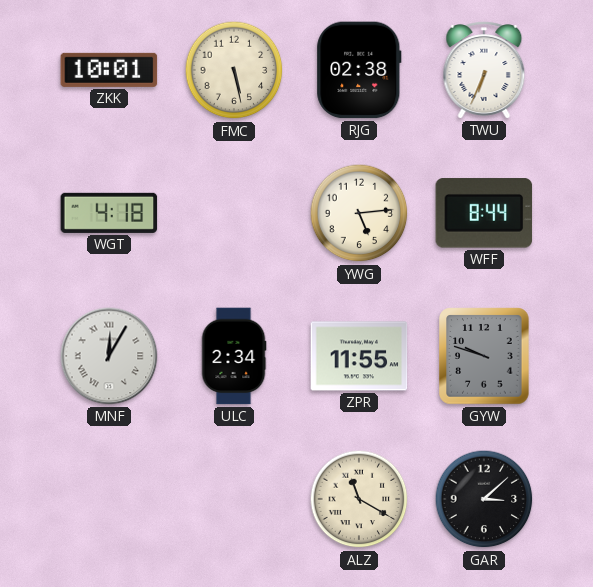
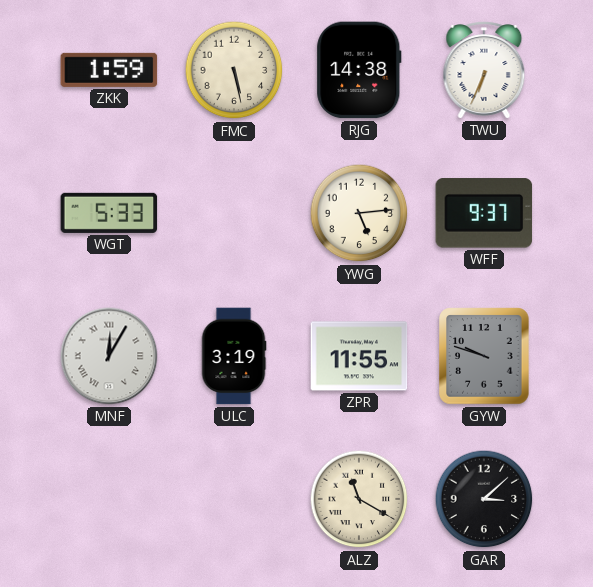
ZKK: 10:01 -> 1:59
RJG: 02:38 -> 14:38
WGT: 4:18 -> 5:33
WFF: 8:44 -> 9:37
ULC: 2:34 -> 3:19
